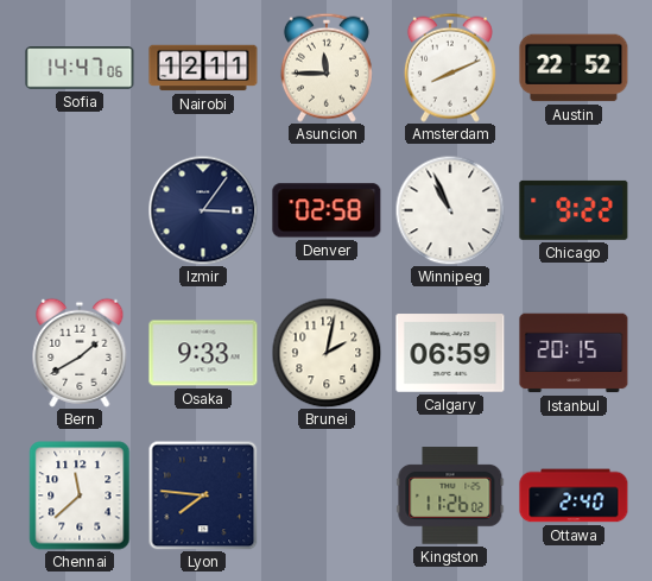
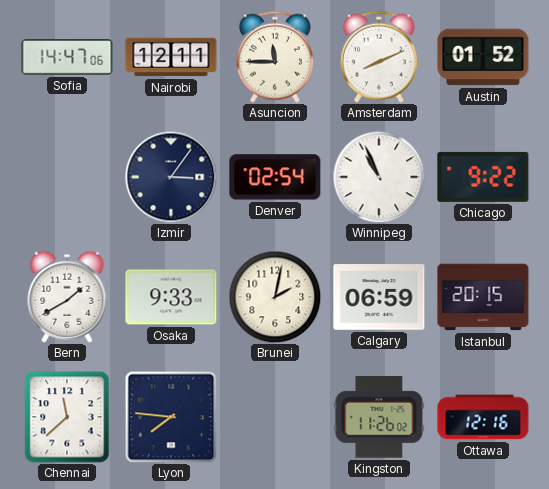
Austin: 22:52 -> 01:52
Denver: 02:58 -> 02:54
Ottawa: 2:40 -> 12:16
